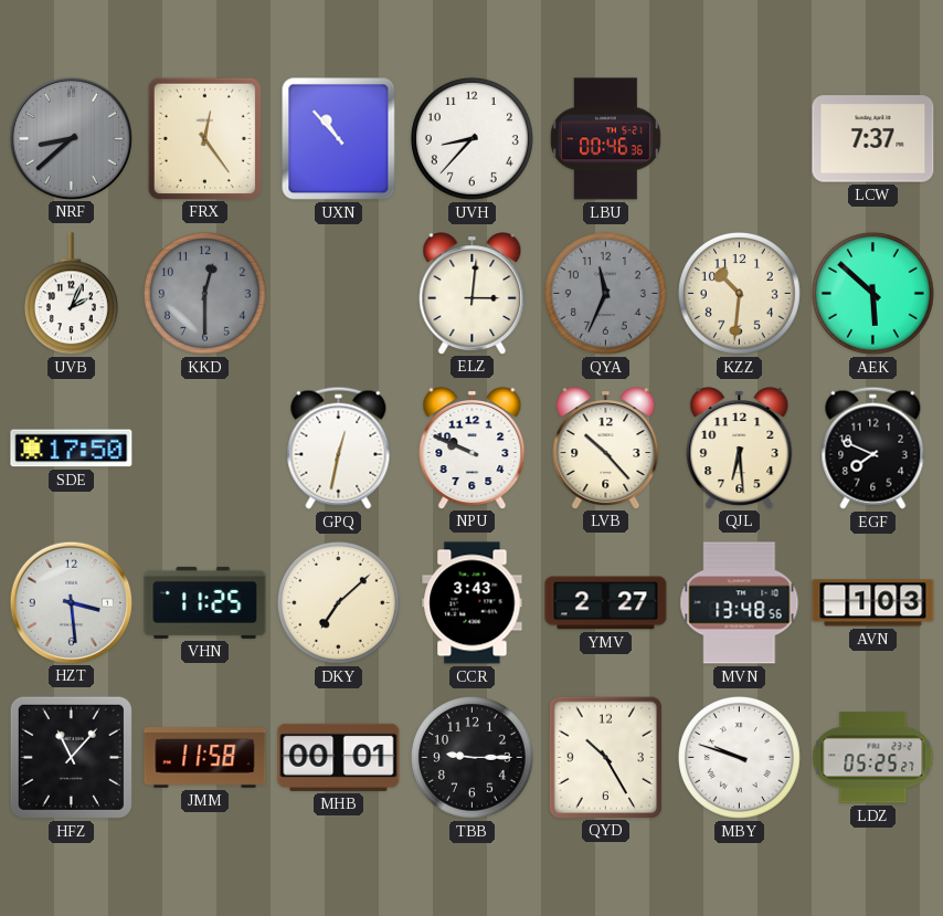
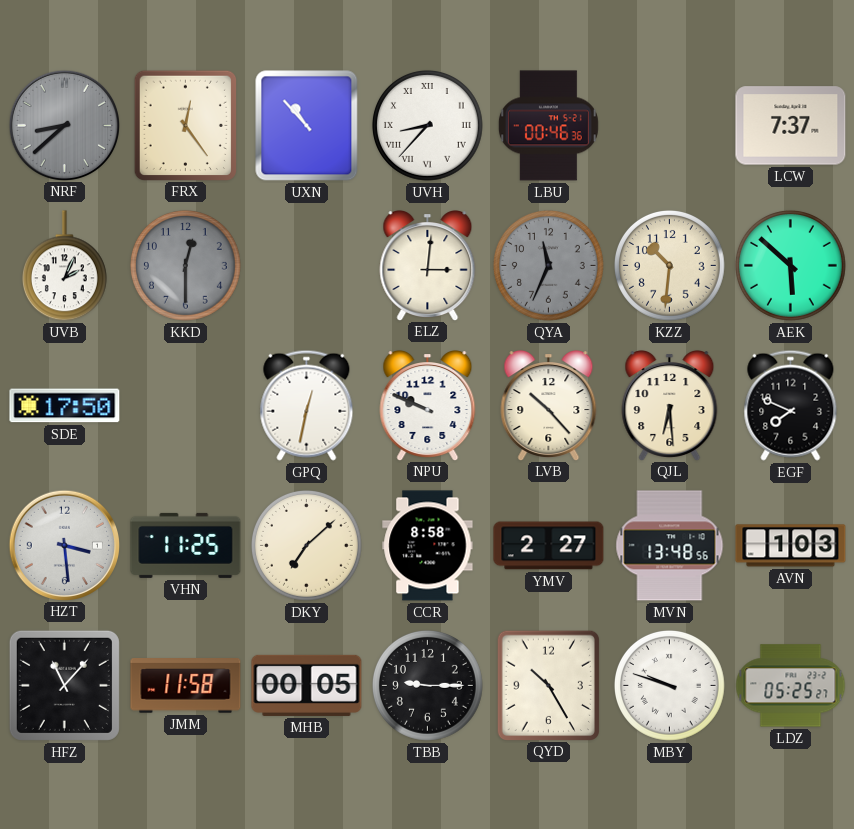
UVH numerals: Arabic -> Roman
CCR: 3:43 -> 8:58
MHB: 00:01 -> 00:05
